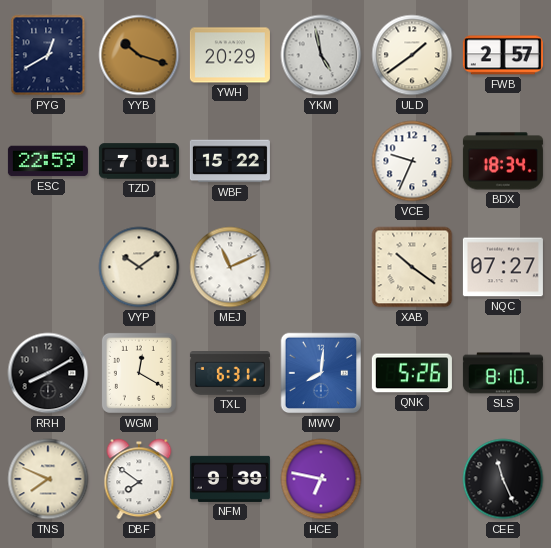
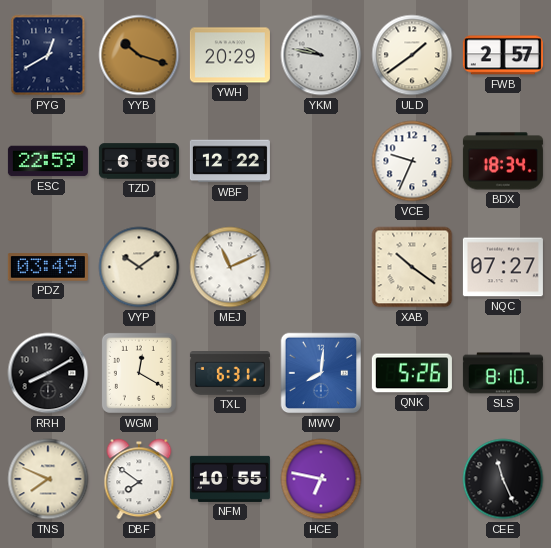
YKM: 4:58 -> 9:47
TZD: 7:01 -> 6:56
WBF: 15:22 -> 12:22
PDZ: none -> 03:49
NFM: 9:39 -> 10:55
